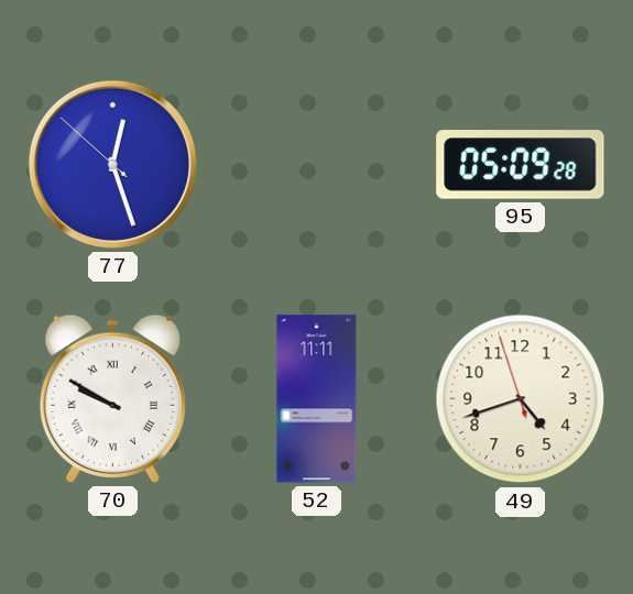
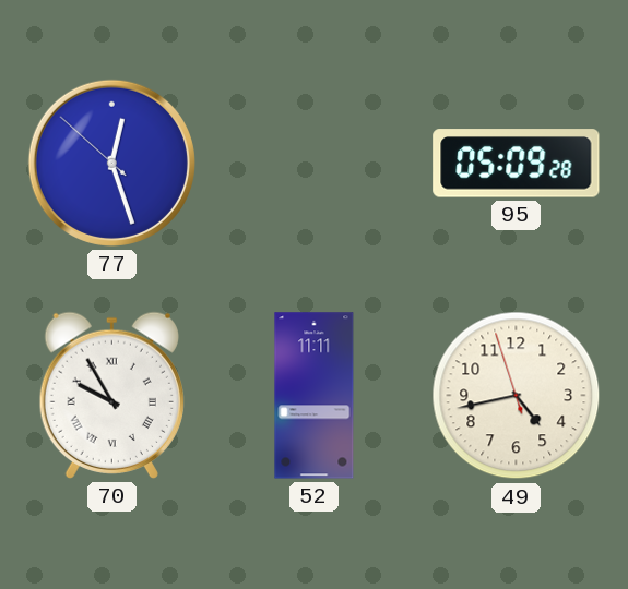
70: 9:50 -> 9:55
49: 4:41 -> 4:42
